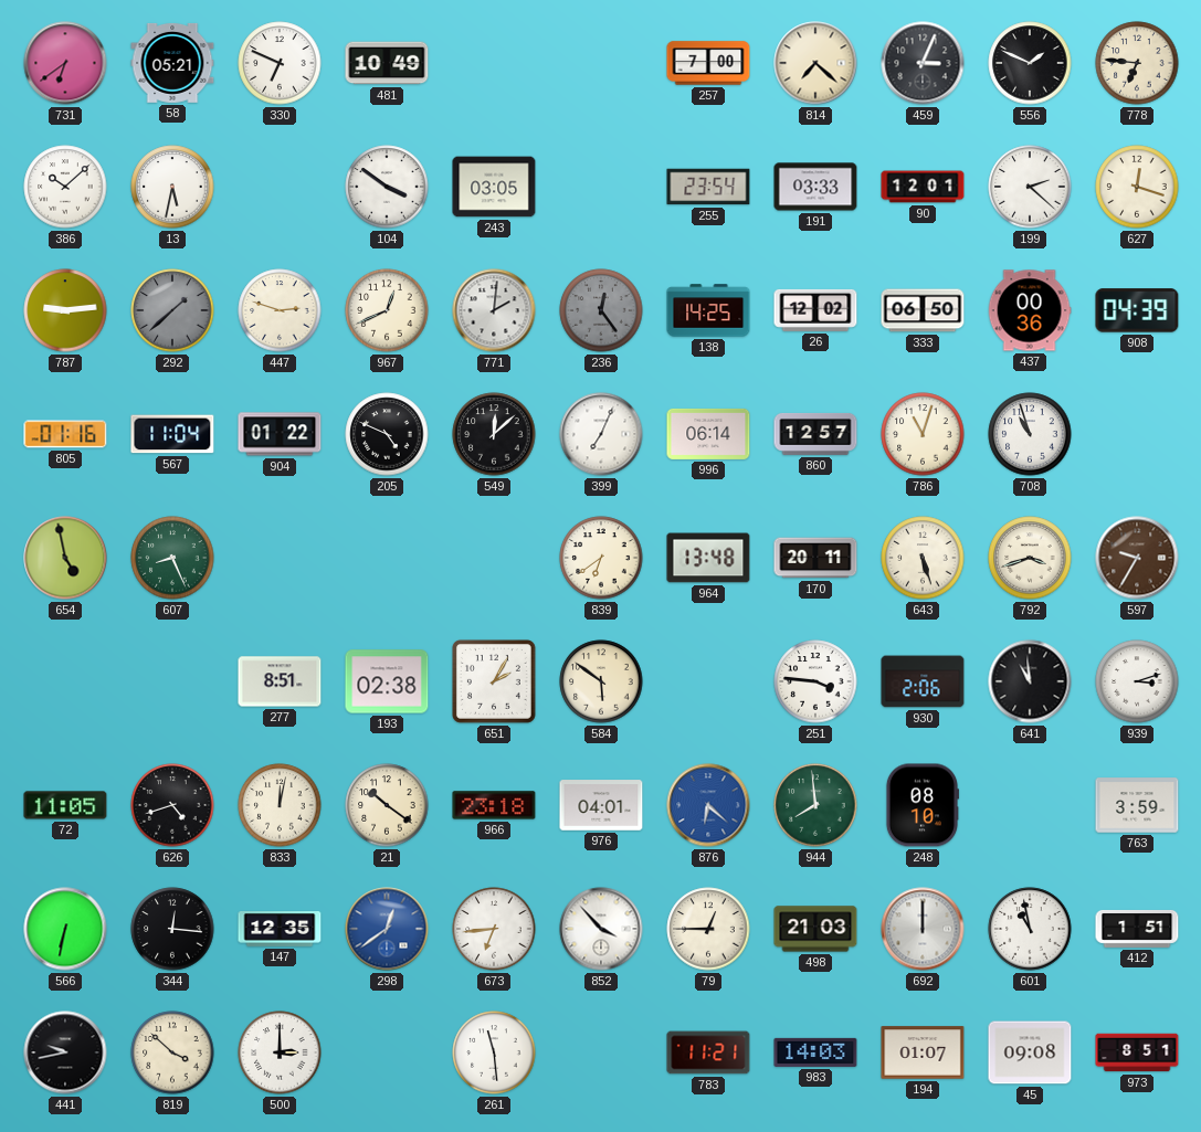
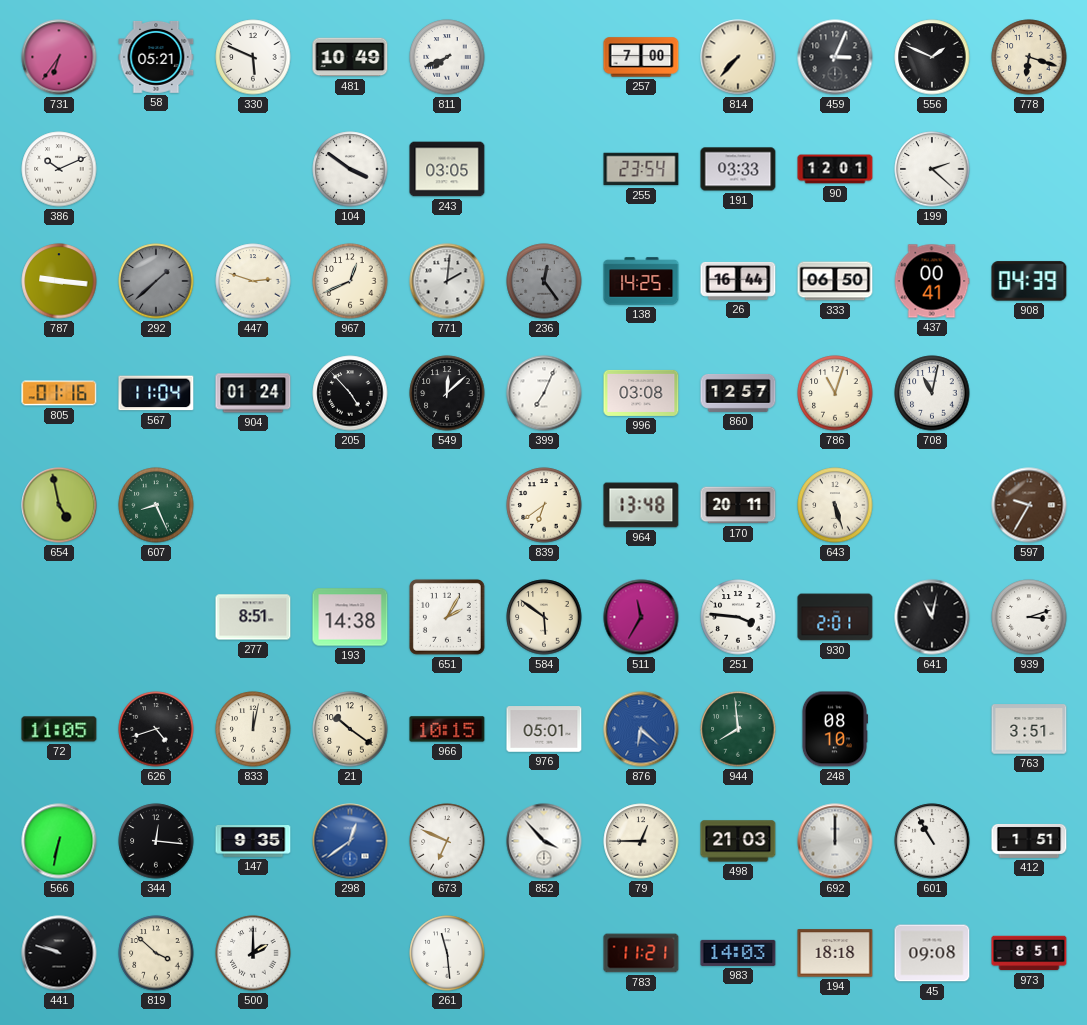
731: 6:39 -> 6:36
330: 6:49 -> 5:49
811: none -> 7:41
814: 7:22 -> 7:37
778: 6:46 -> 6:18
386: 10:08 -> 10:11
13: 5:32 -> none
627: 12:18 -> none
787: 9:14 -> 9:16
26: 12:02 -> 16:44
437: 00:36 -> 00:41
904: 01:22 -> 01:24
205: 4:49 -> 4:53
996: 06:14 -> 03:08
708: 10:57 -> 11:02
792: 3:42 -> none
193: 02:38 -> 14:38
511: none -> 11:35
930: 2:06 -> 2:01
641: 10:59 -> 11:02
966: 23:18 -> 10:15
976: 04:01 -> 05:01
763: 3:59 -> 3:51
147: 12:35 -> 9:35
673: 6:44 -> 6:49
601: 10:58 -> 10:55
441: 9:43 -> 9:48
500: 3:00 -> 2:00
194: 01:07 -> 18:18
